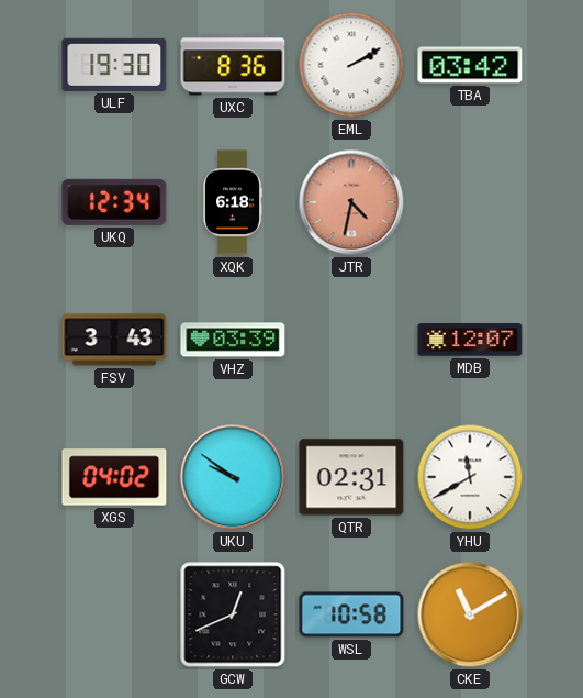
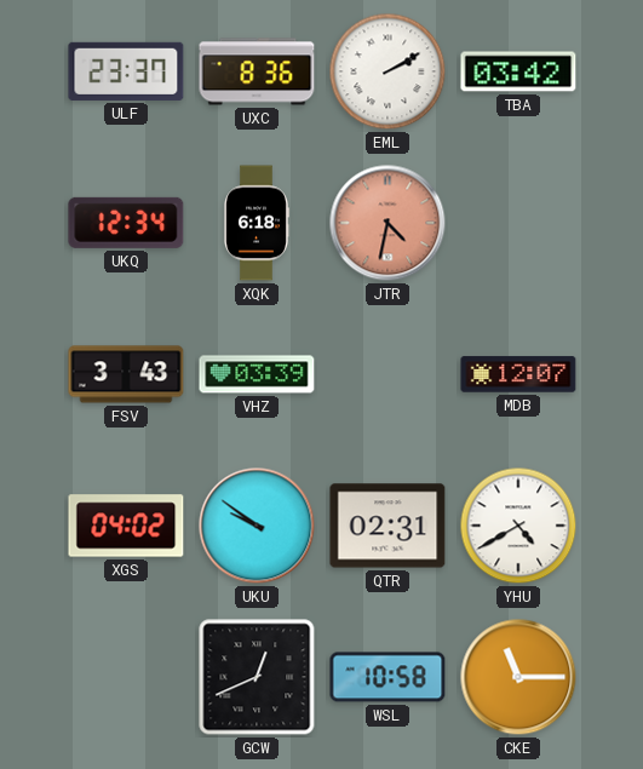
ULF: 19:30 -> 23:37
YHU: 11:40 -> 4:40
CKE: 11:10 -> 11:15
